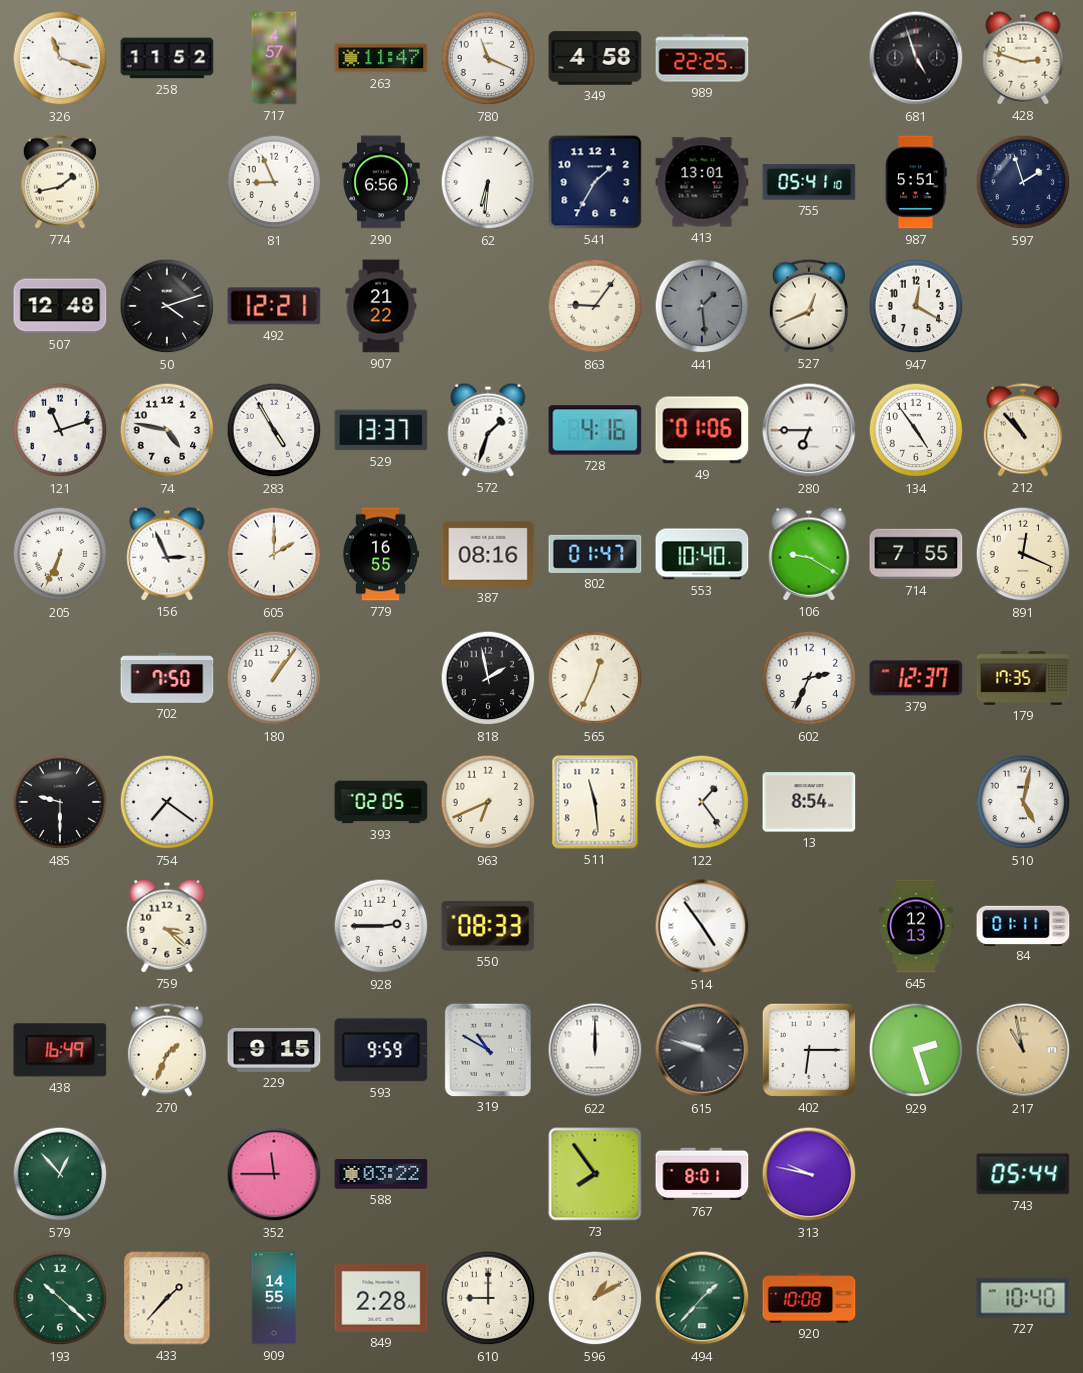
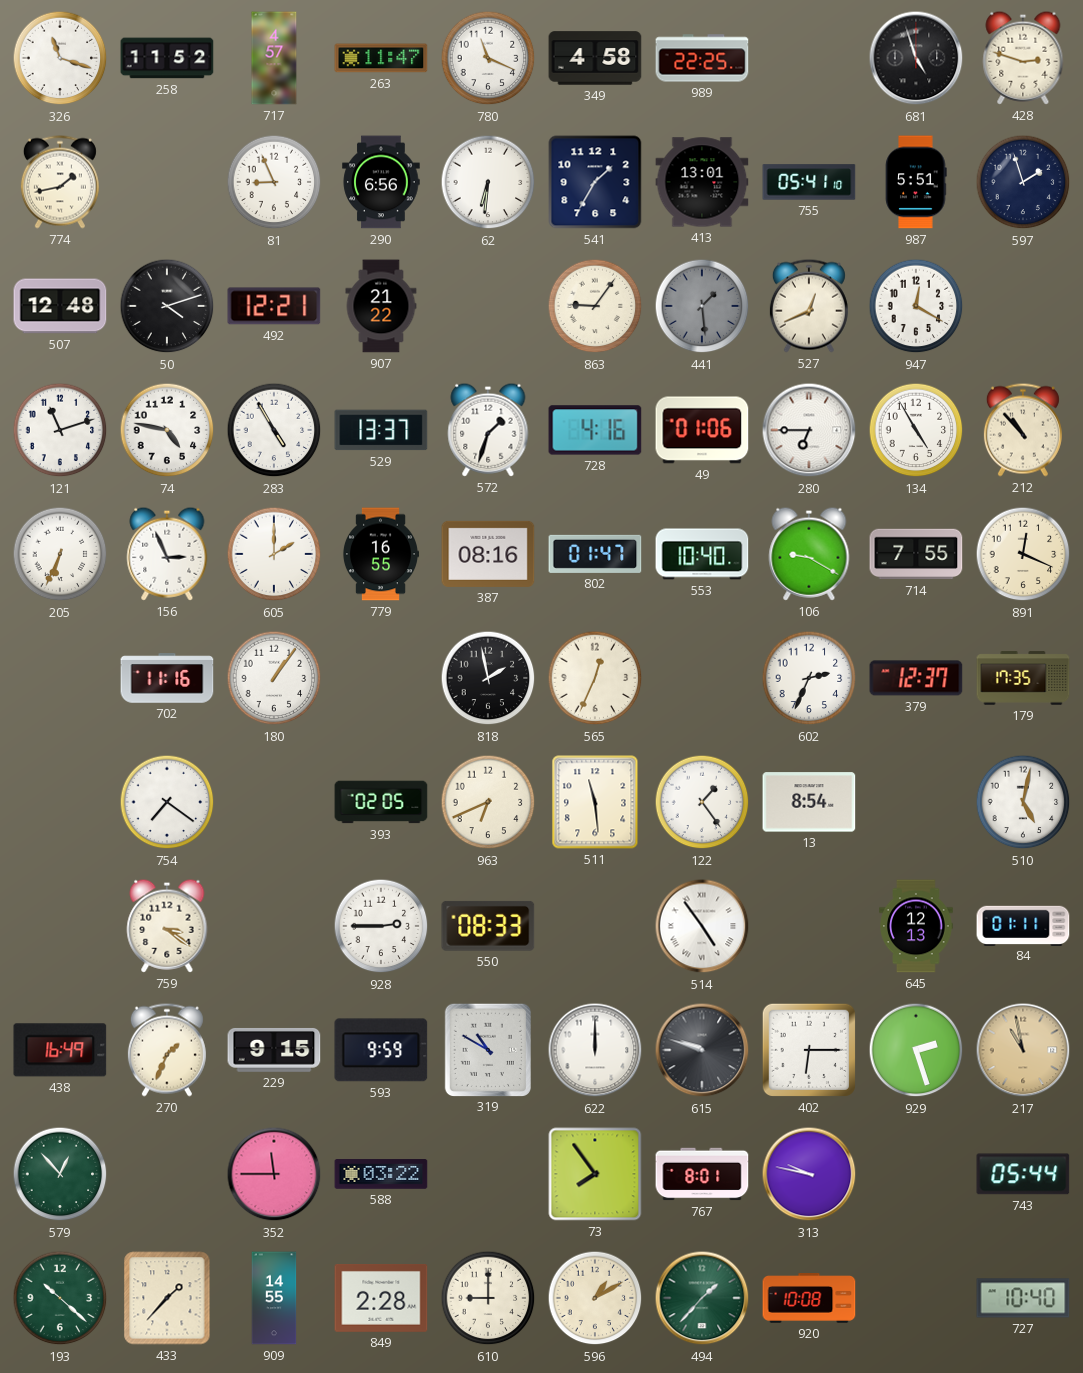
134: 4:54 -> 4:55
702: 7:50 -> 11:16
485: 9:30 -> none
759: 3:22 -> 3:21
